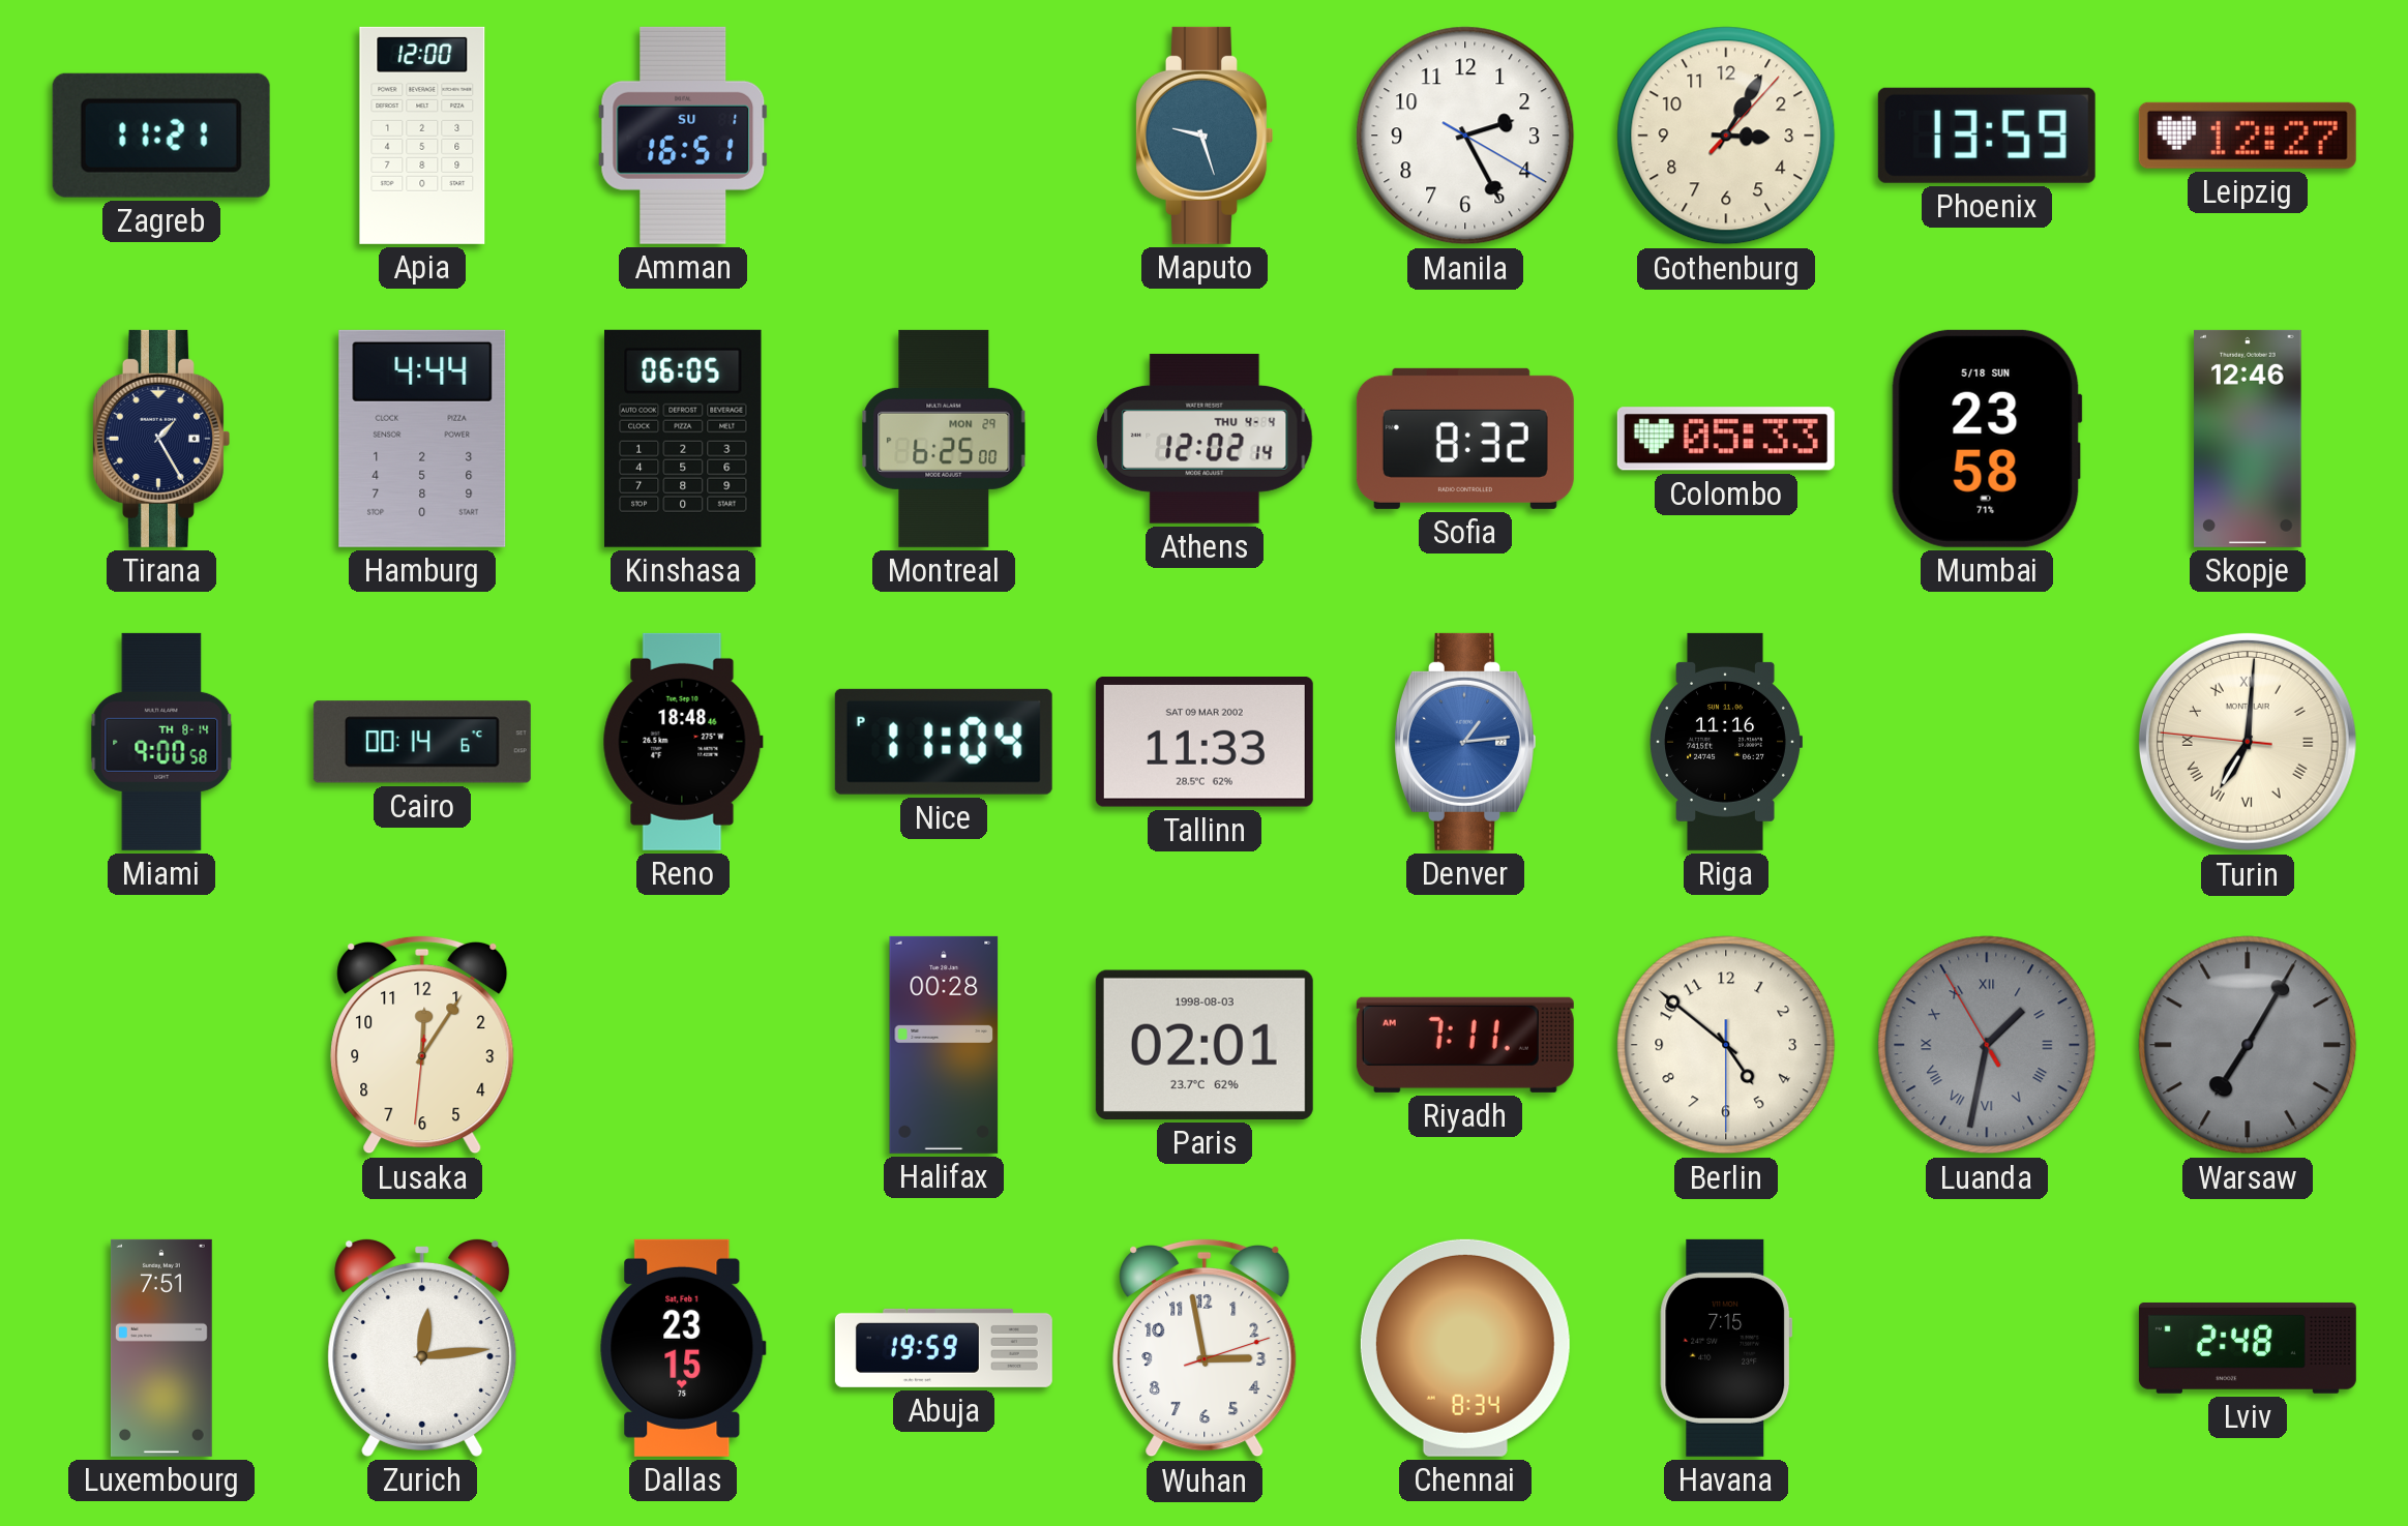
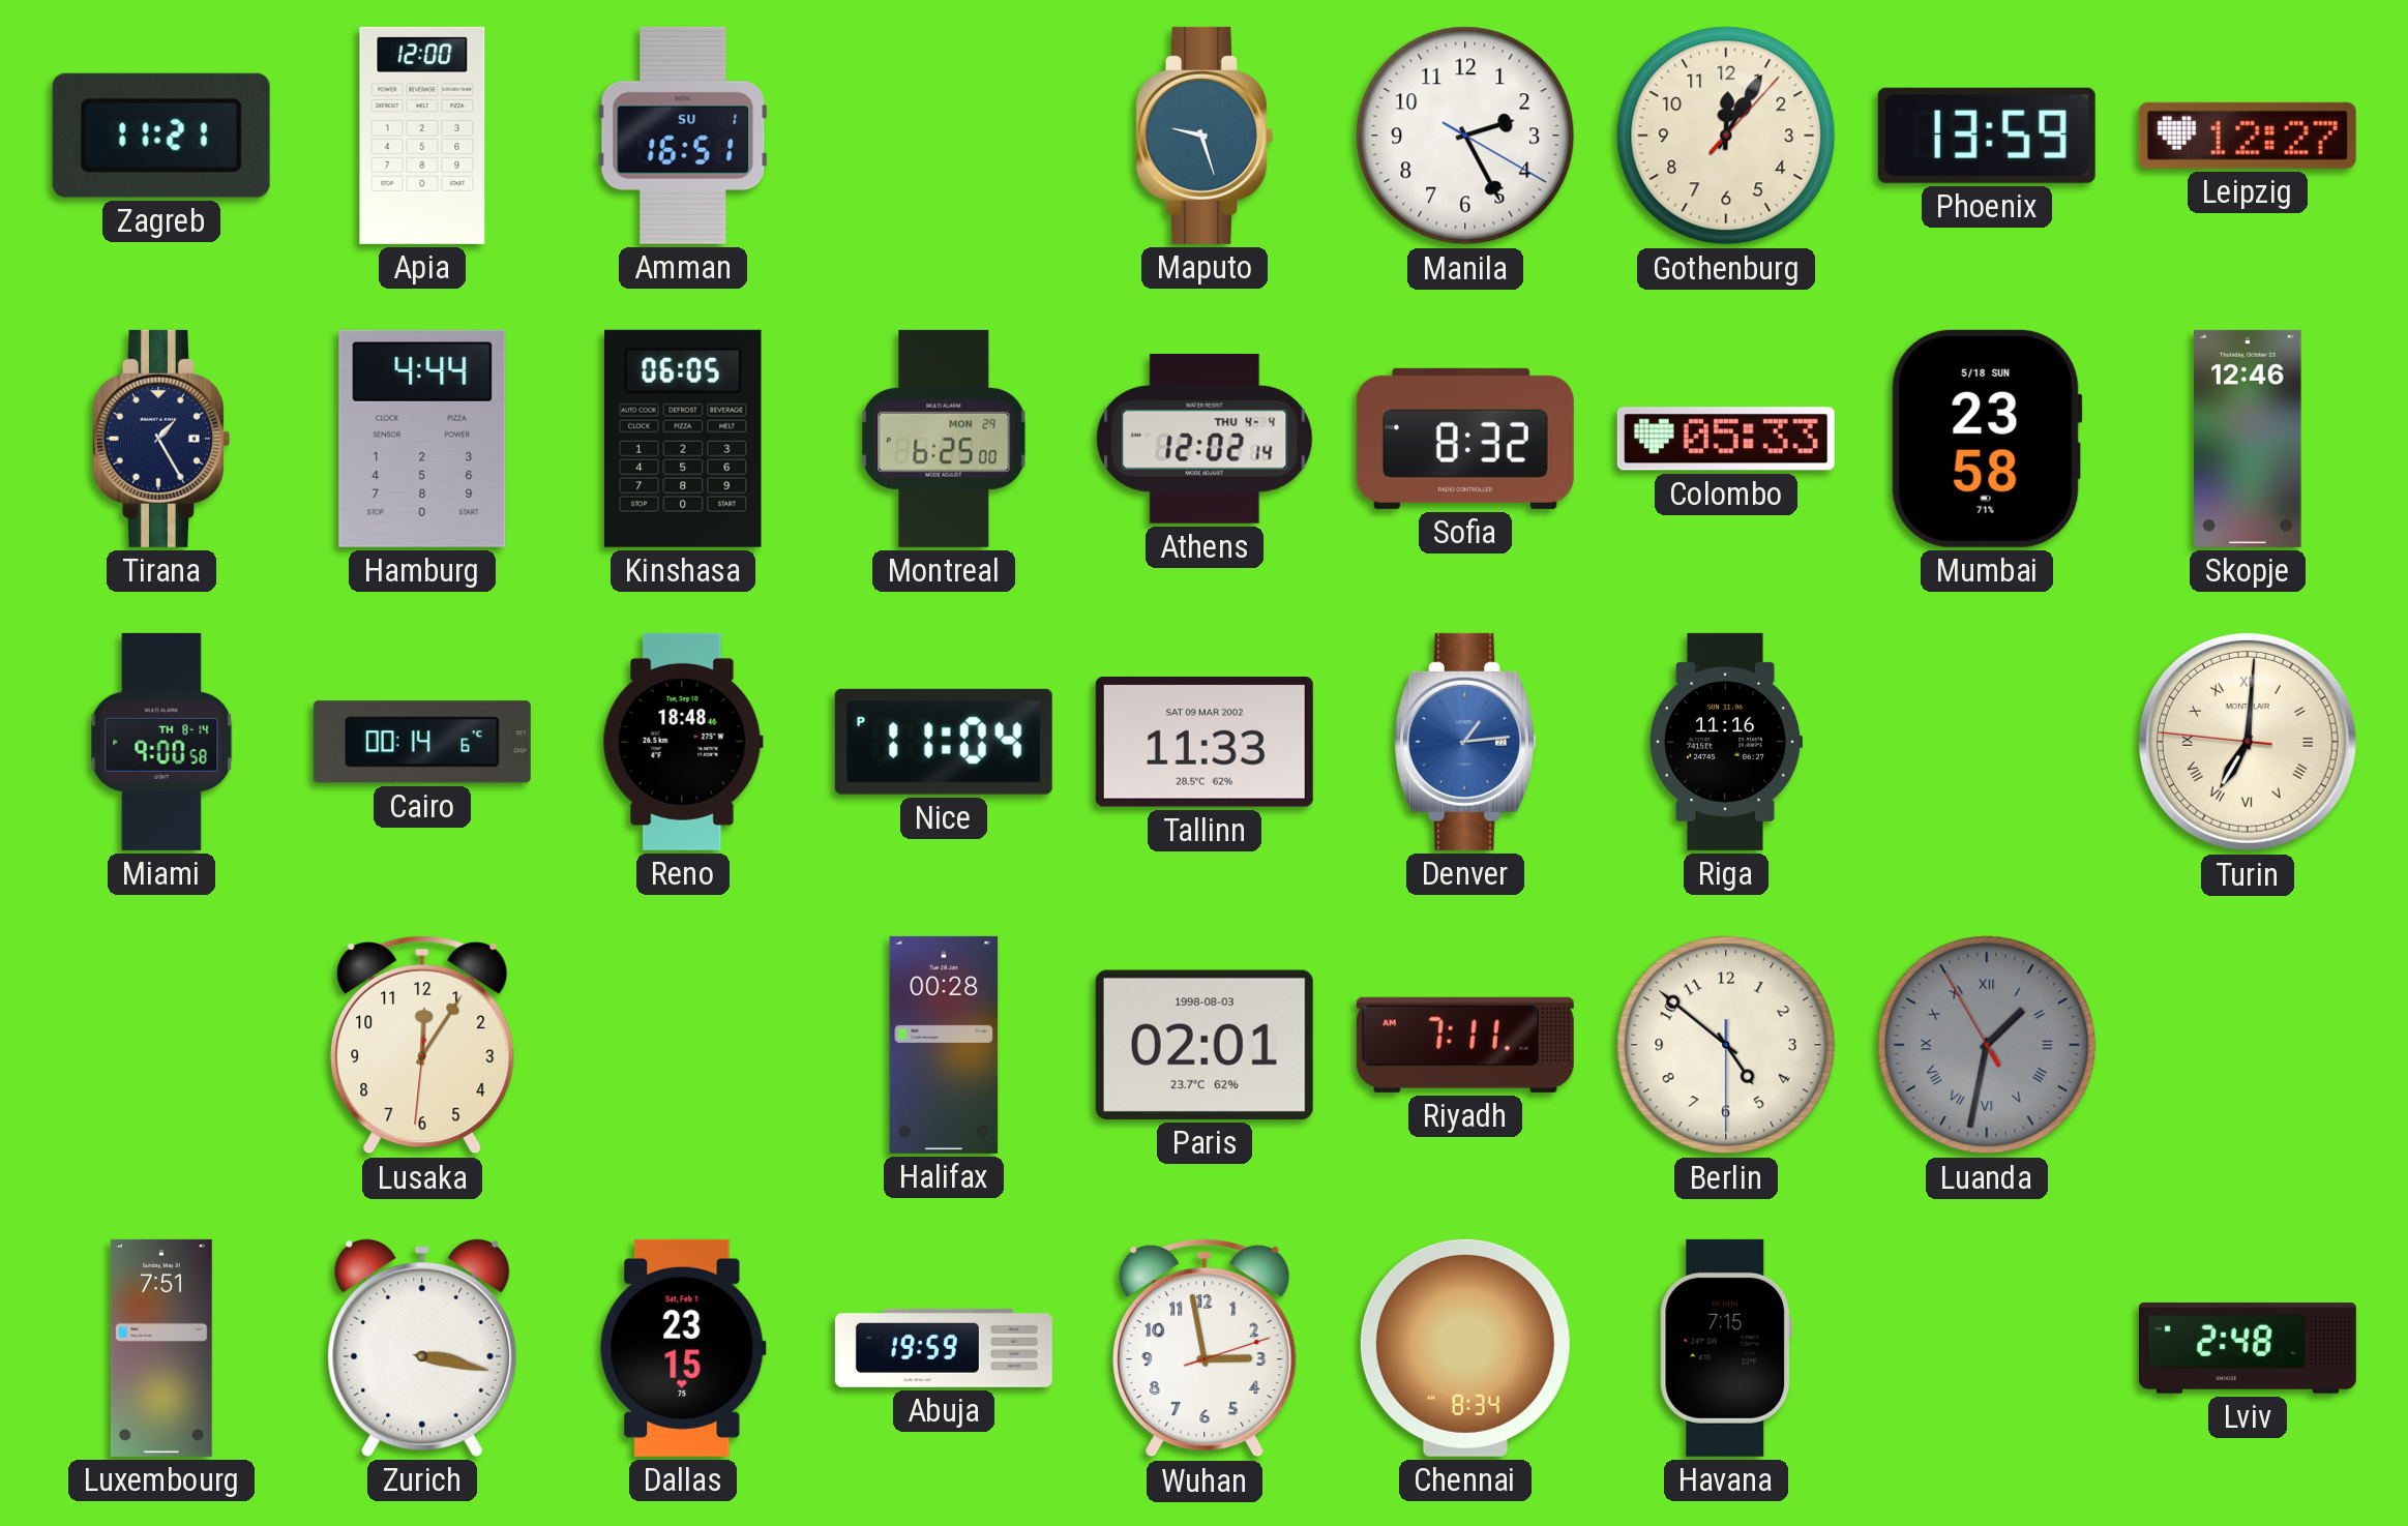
Gothenburg: 3:05 -> 12:05
Warsaw: 7:05 -> none
Zurich: 12:14 -> 3:17
